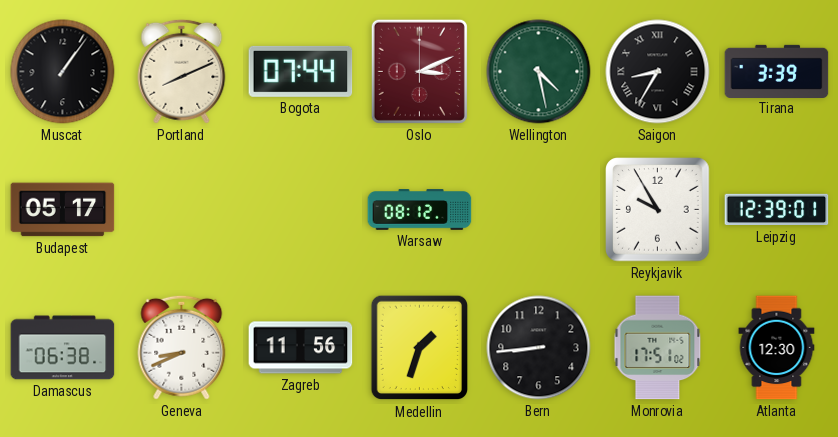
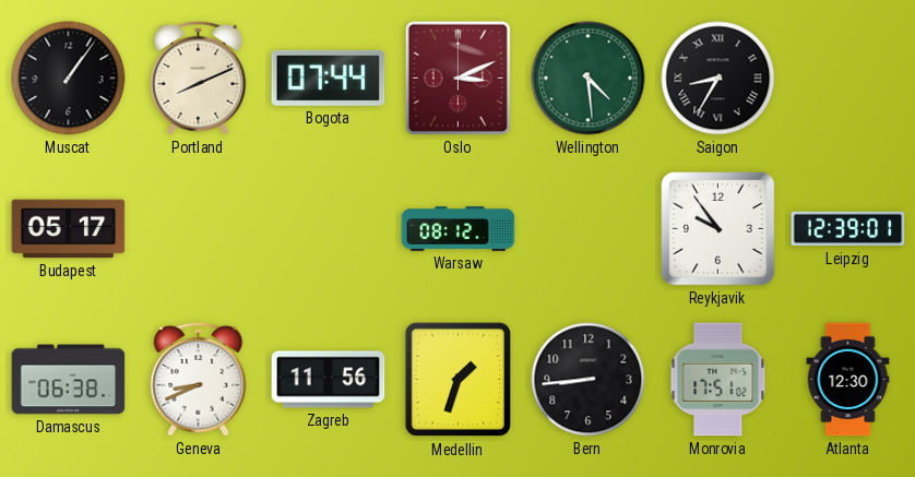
Wellington: 4:28 -> 4:29
Tirana: 3:39 -> none
Reykjavik: 9:55 -> 9:54
